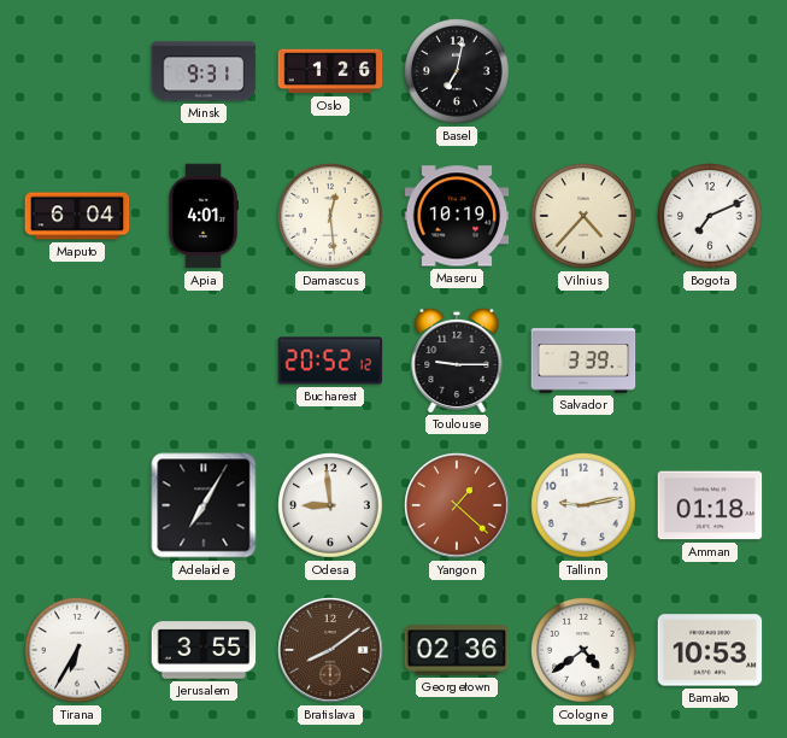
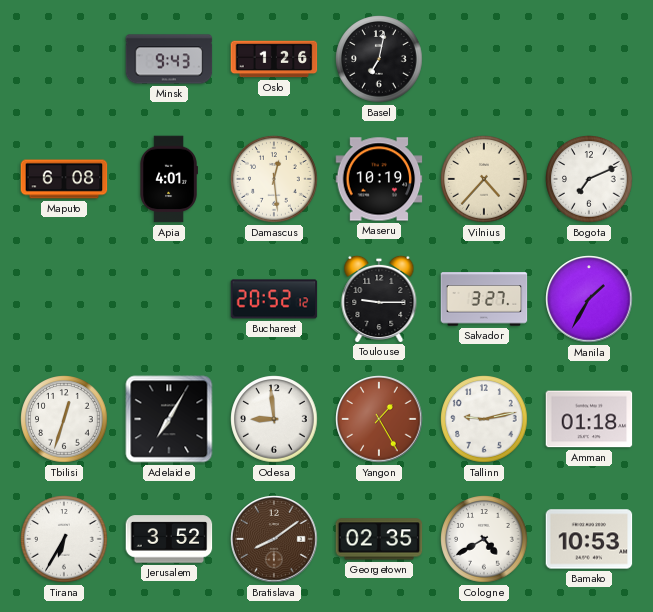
Minsk: 9:31 -> 9:43
Maputo: 6:04 -> 6:08
Salvador: 3:39 -> 3:27
Manila: none -> 1:35
Tbilisi: none -> 12:33
Yangon: 1:22 -> 1:25
Jerusalem: 3:55 -> 3:52
Georgetown: 02:36 -> 02:35
Cologne: 4:39 -> 4:40
